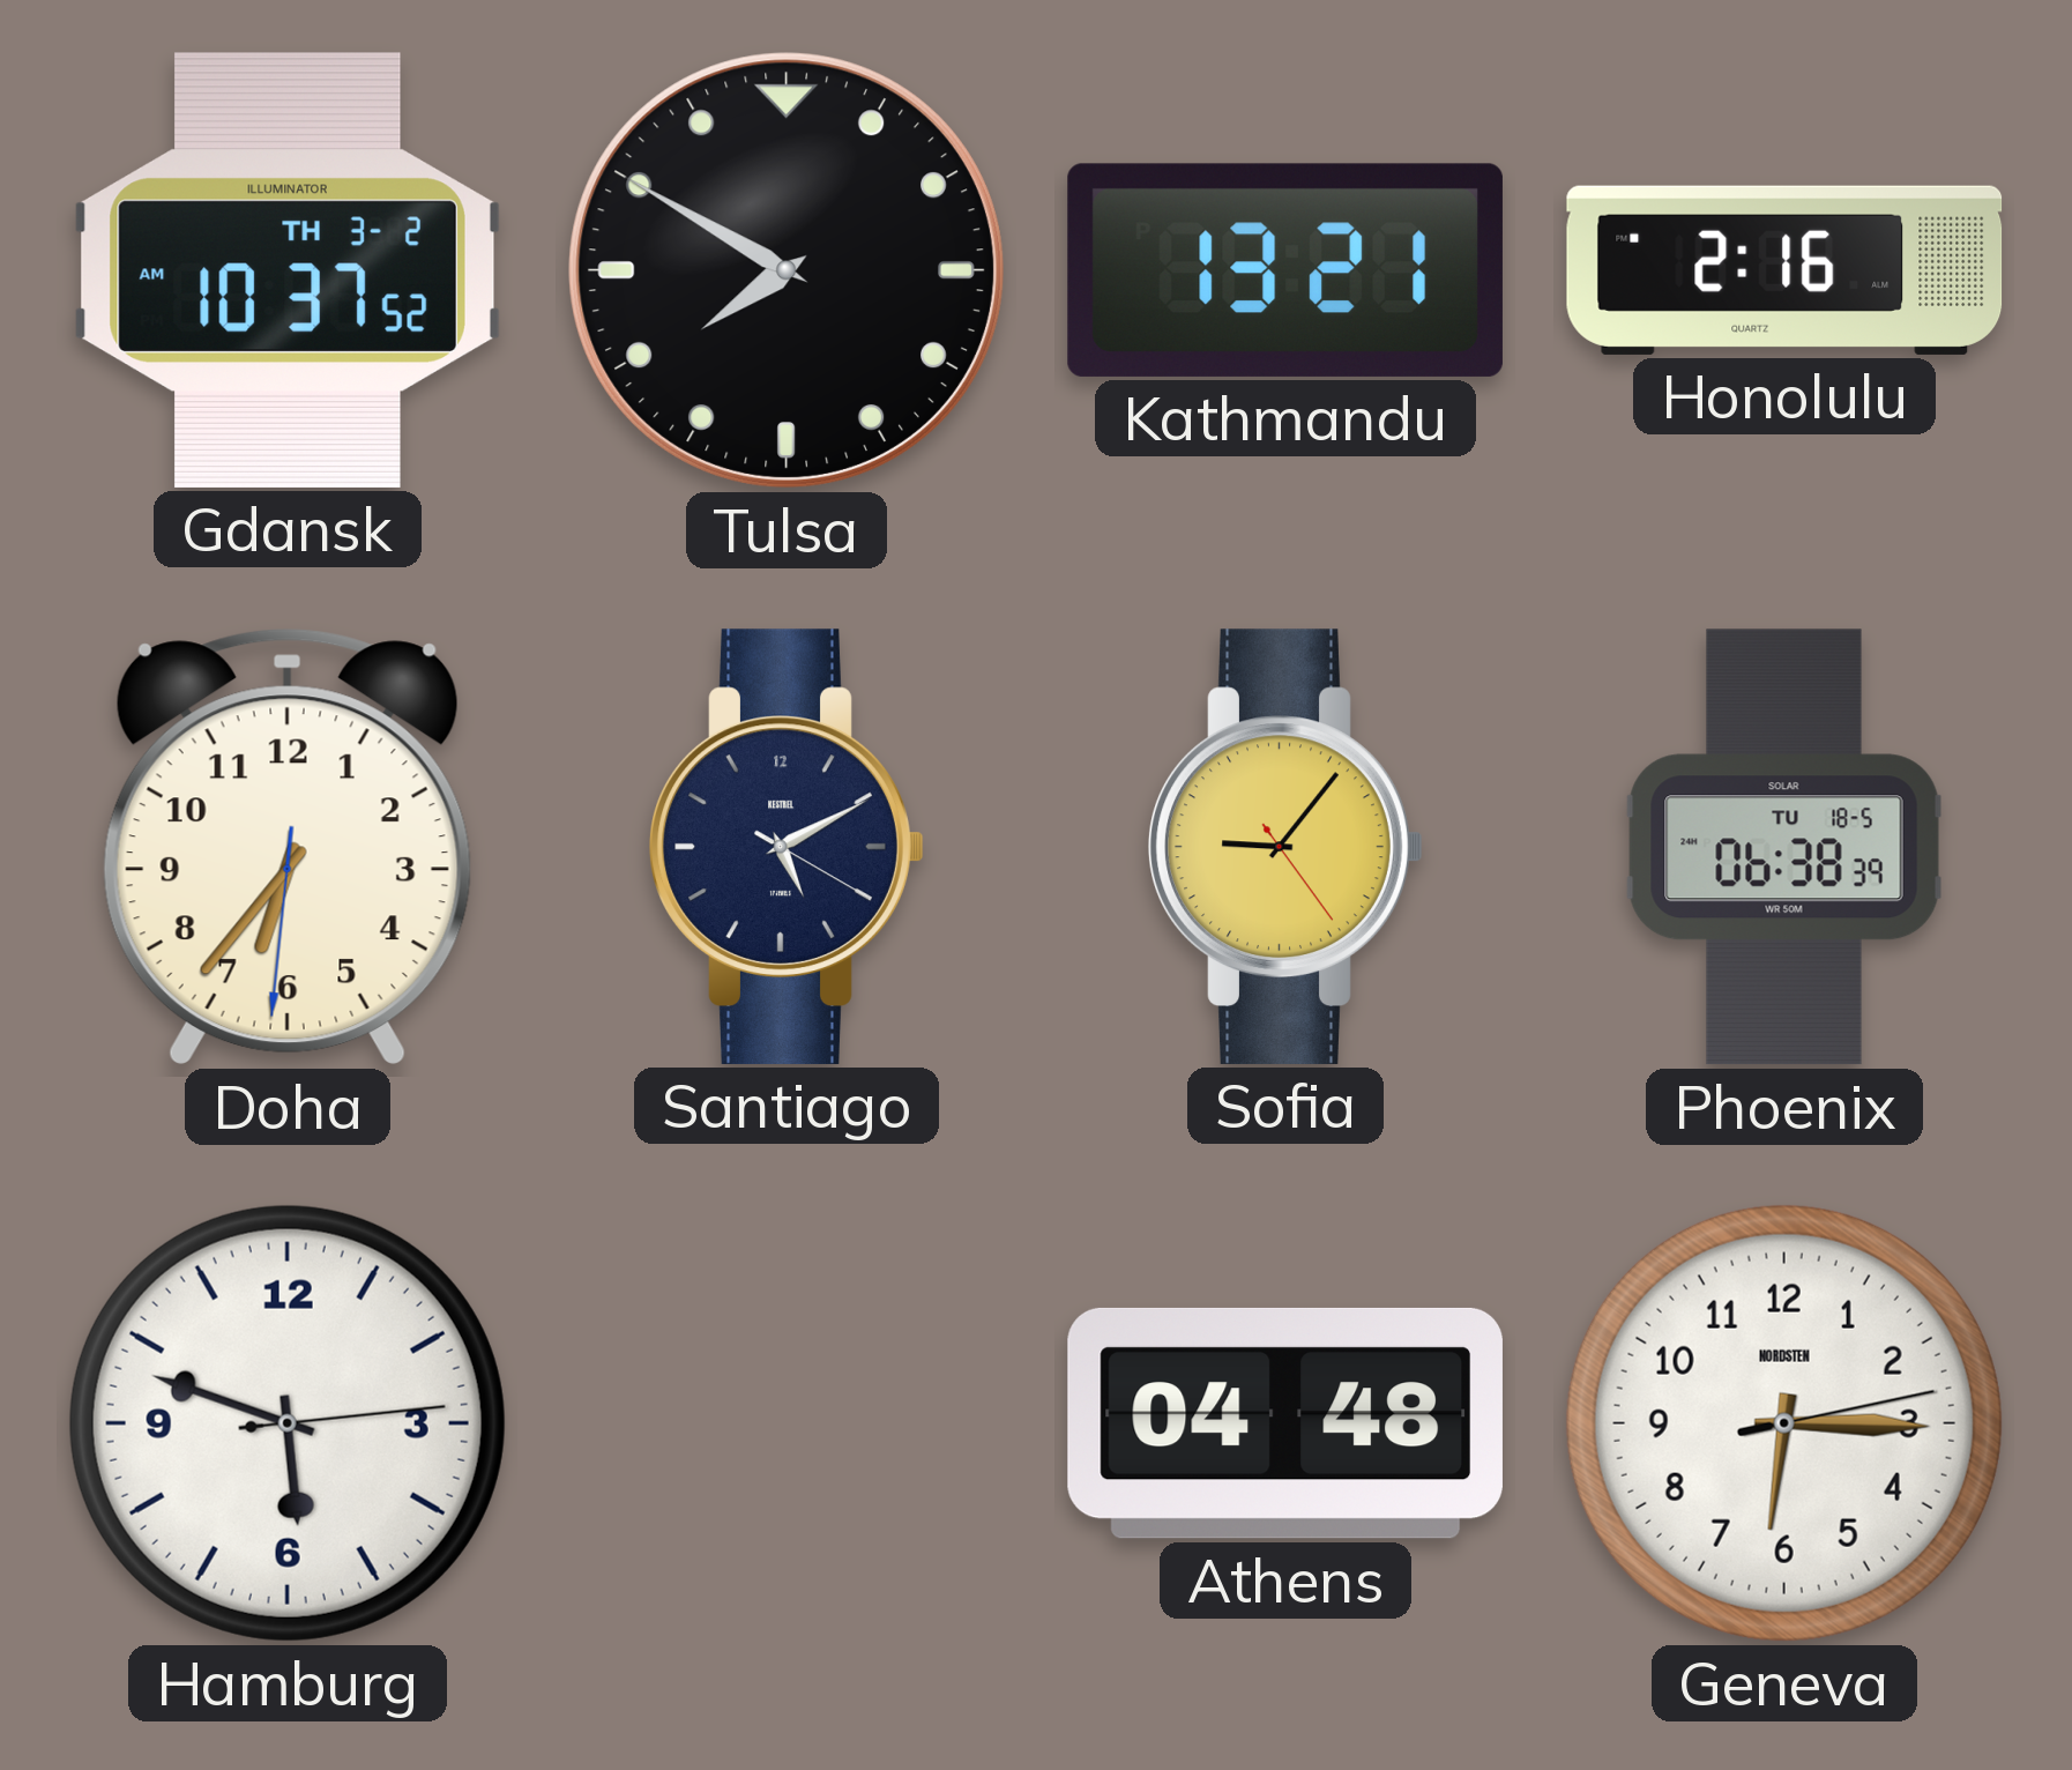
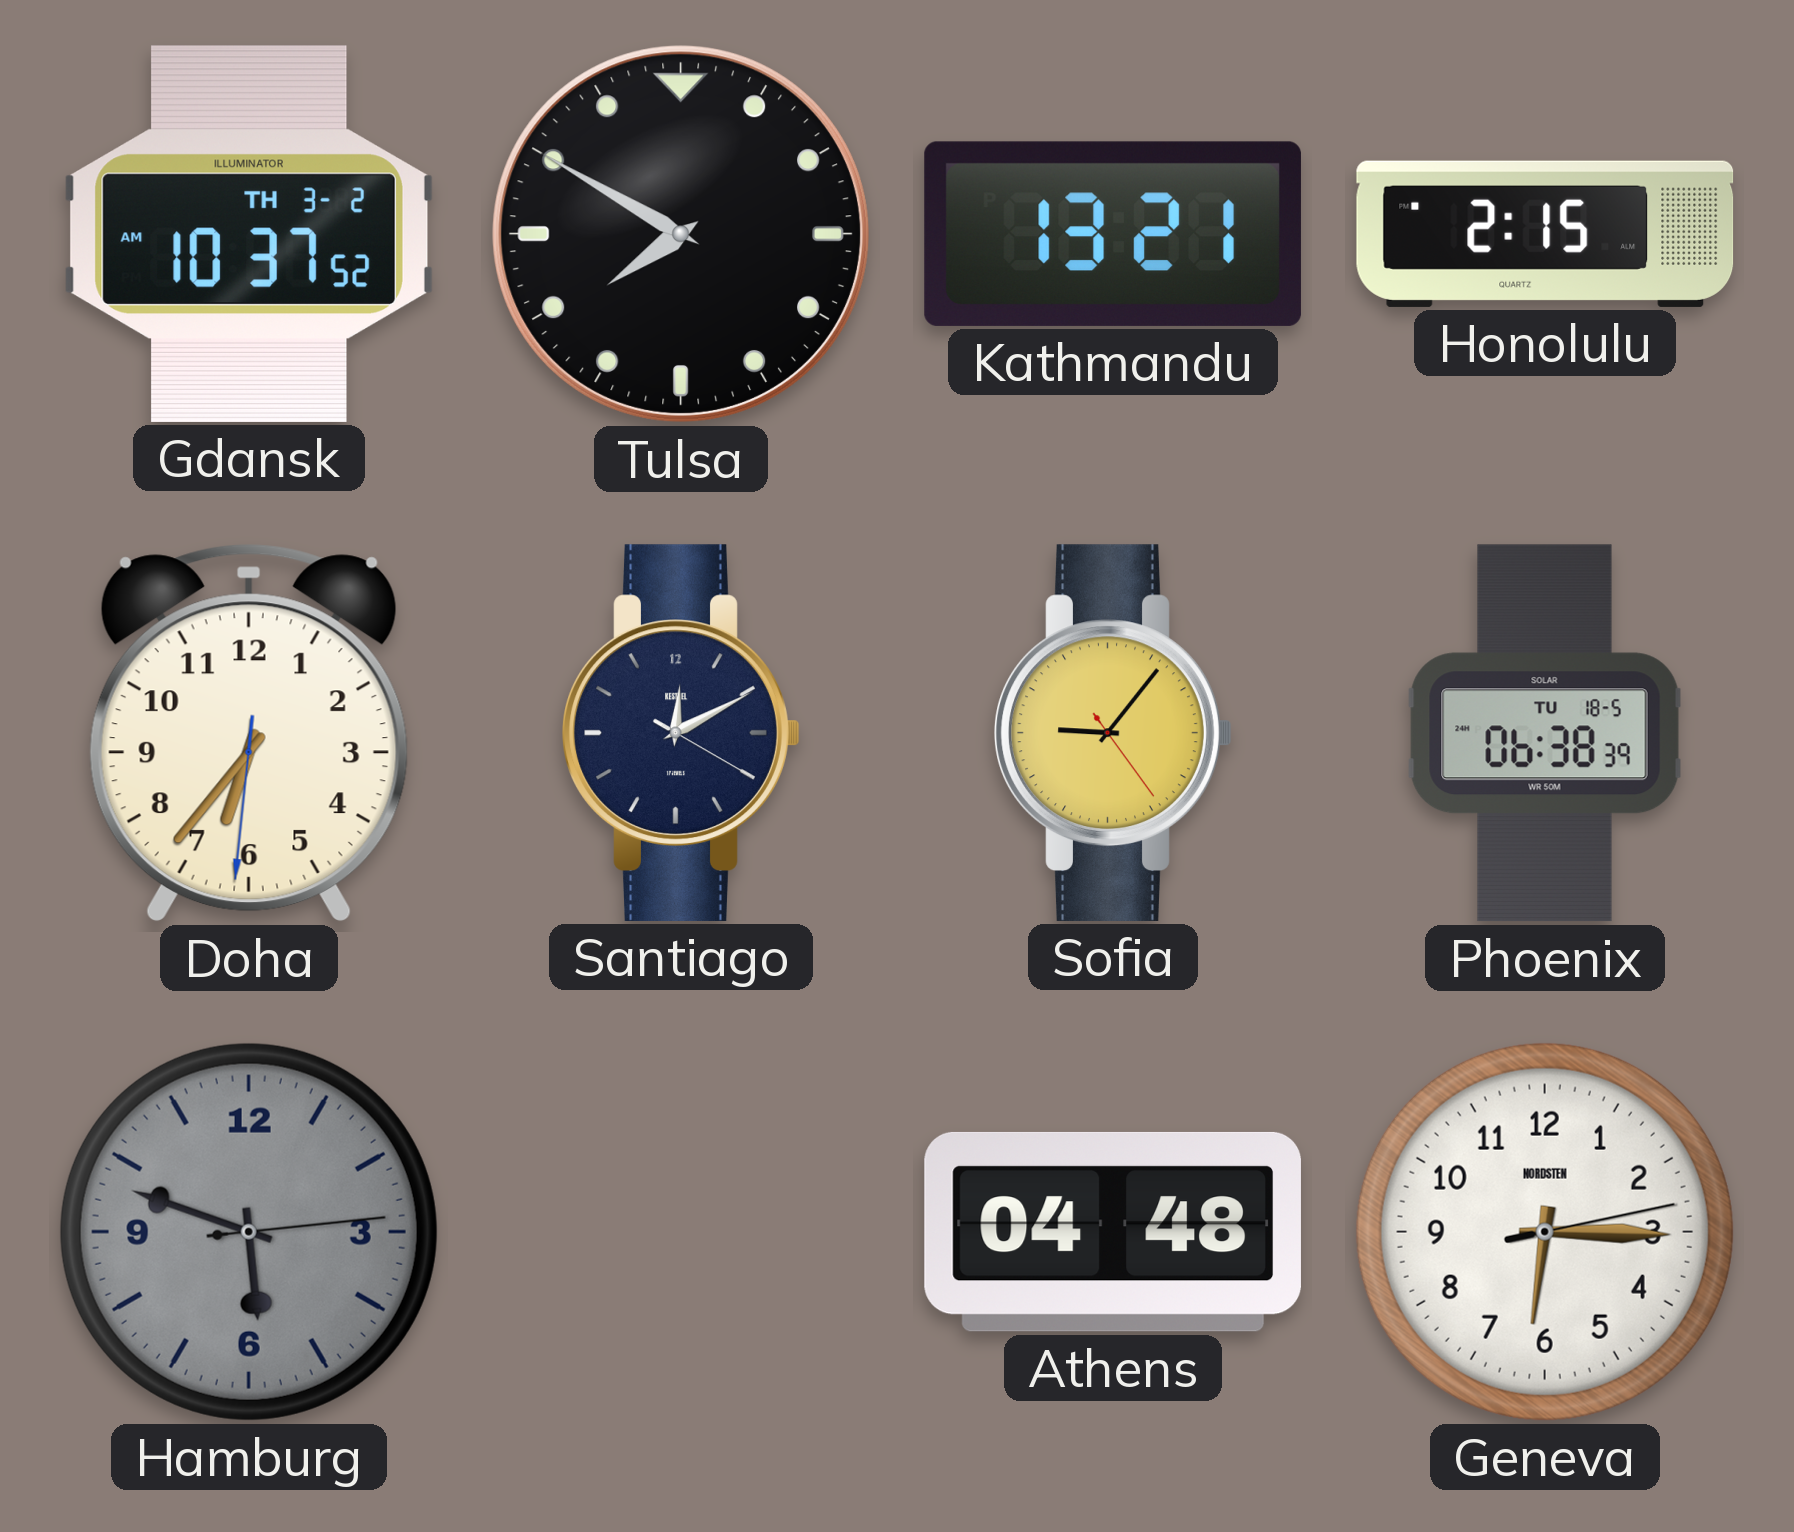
Honolulu: 2:16 -> 2:15
Santiago: 5:10 -> 12:10
Hamburg dial: white -> grey
